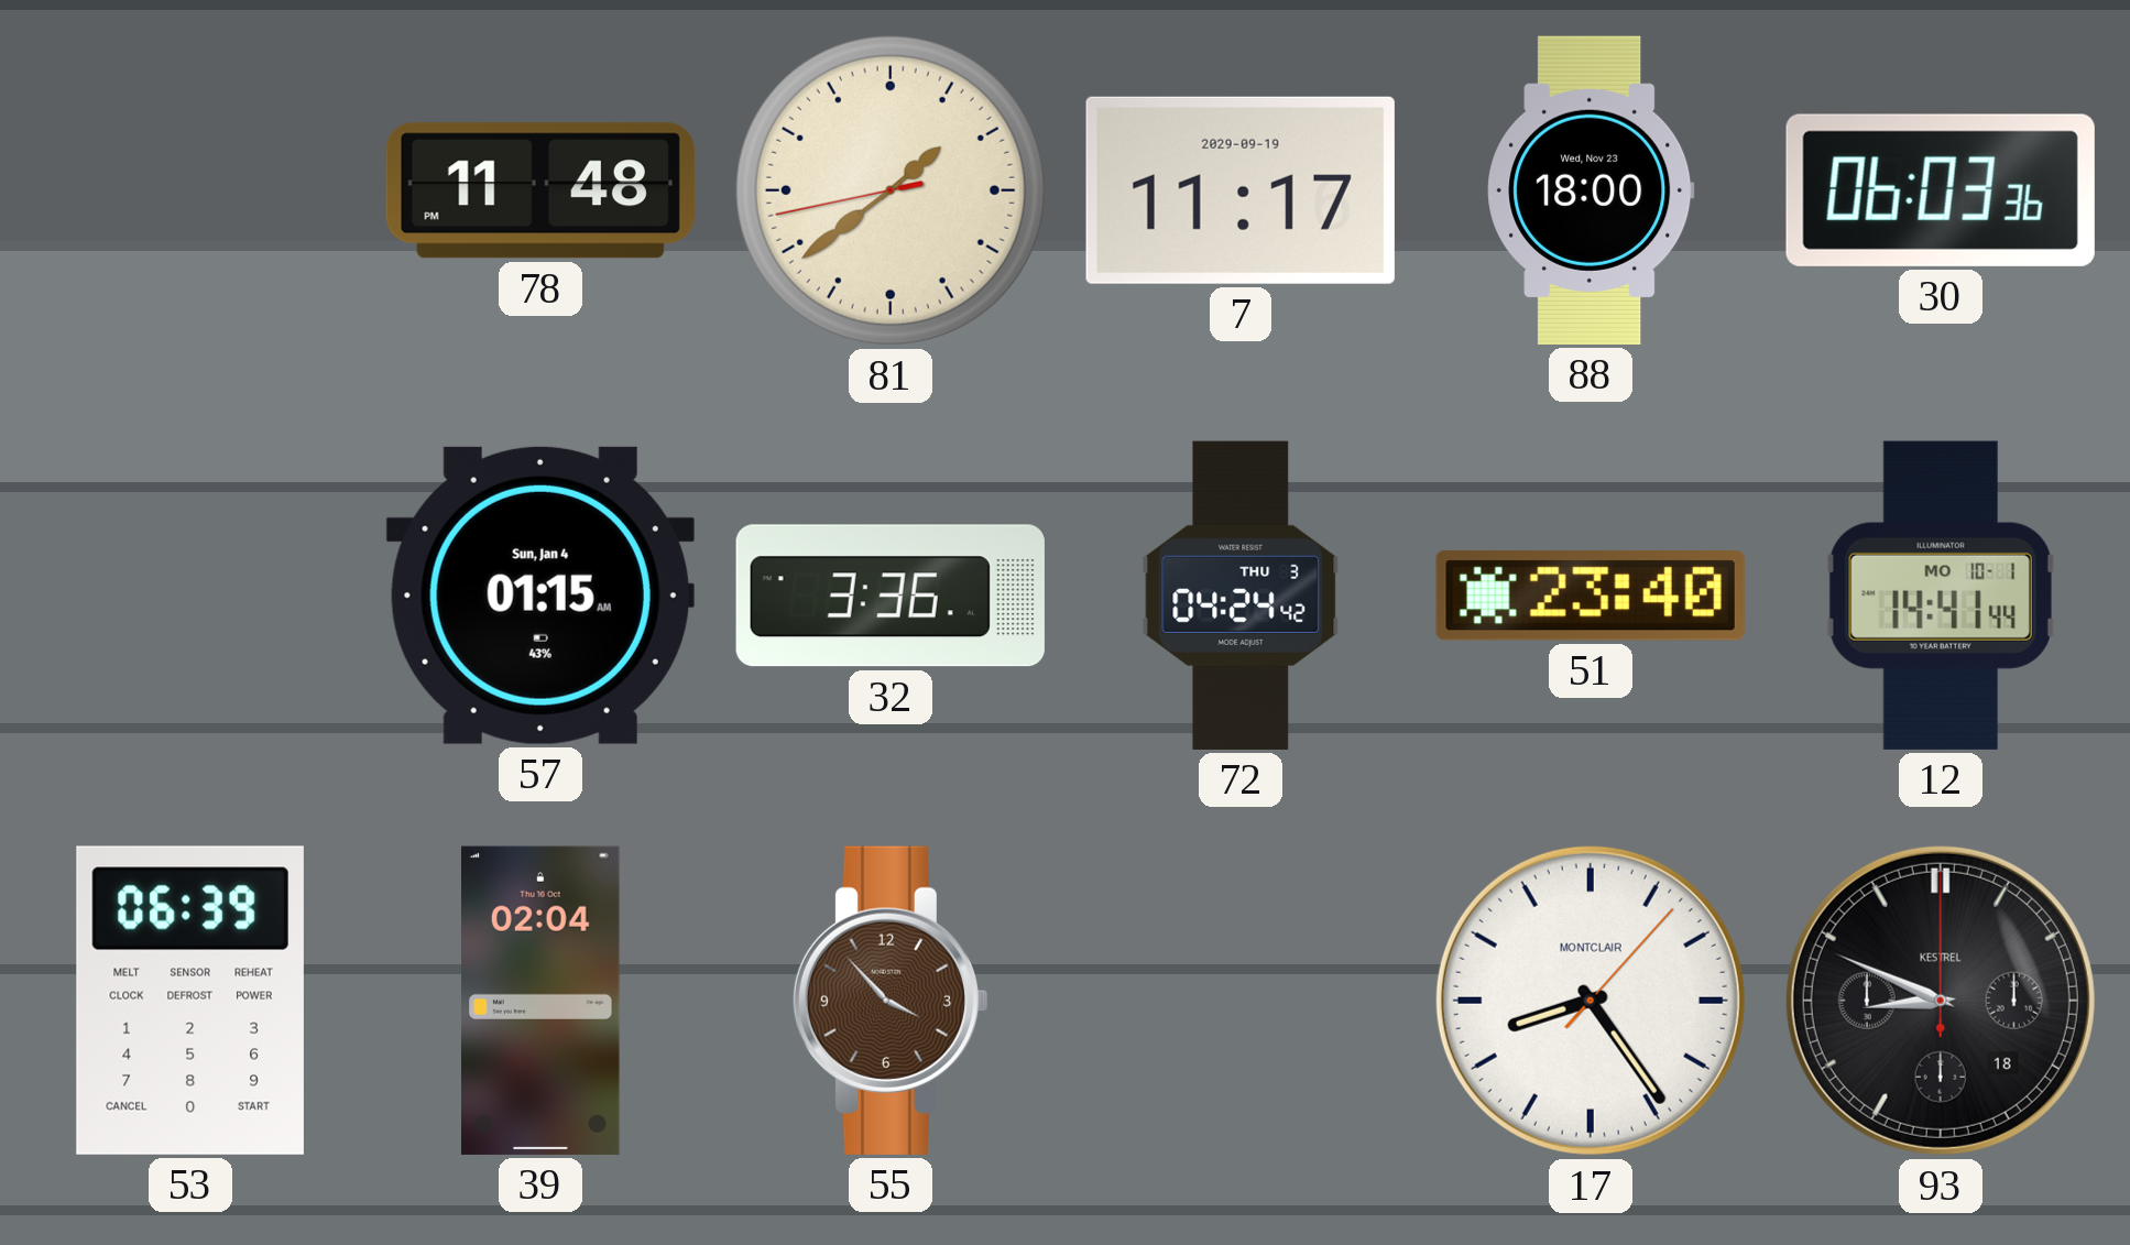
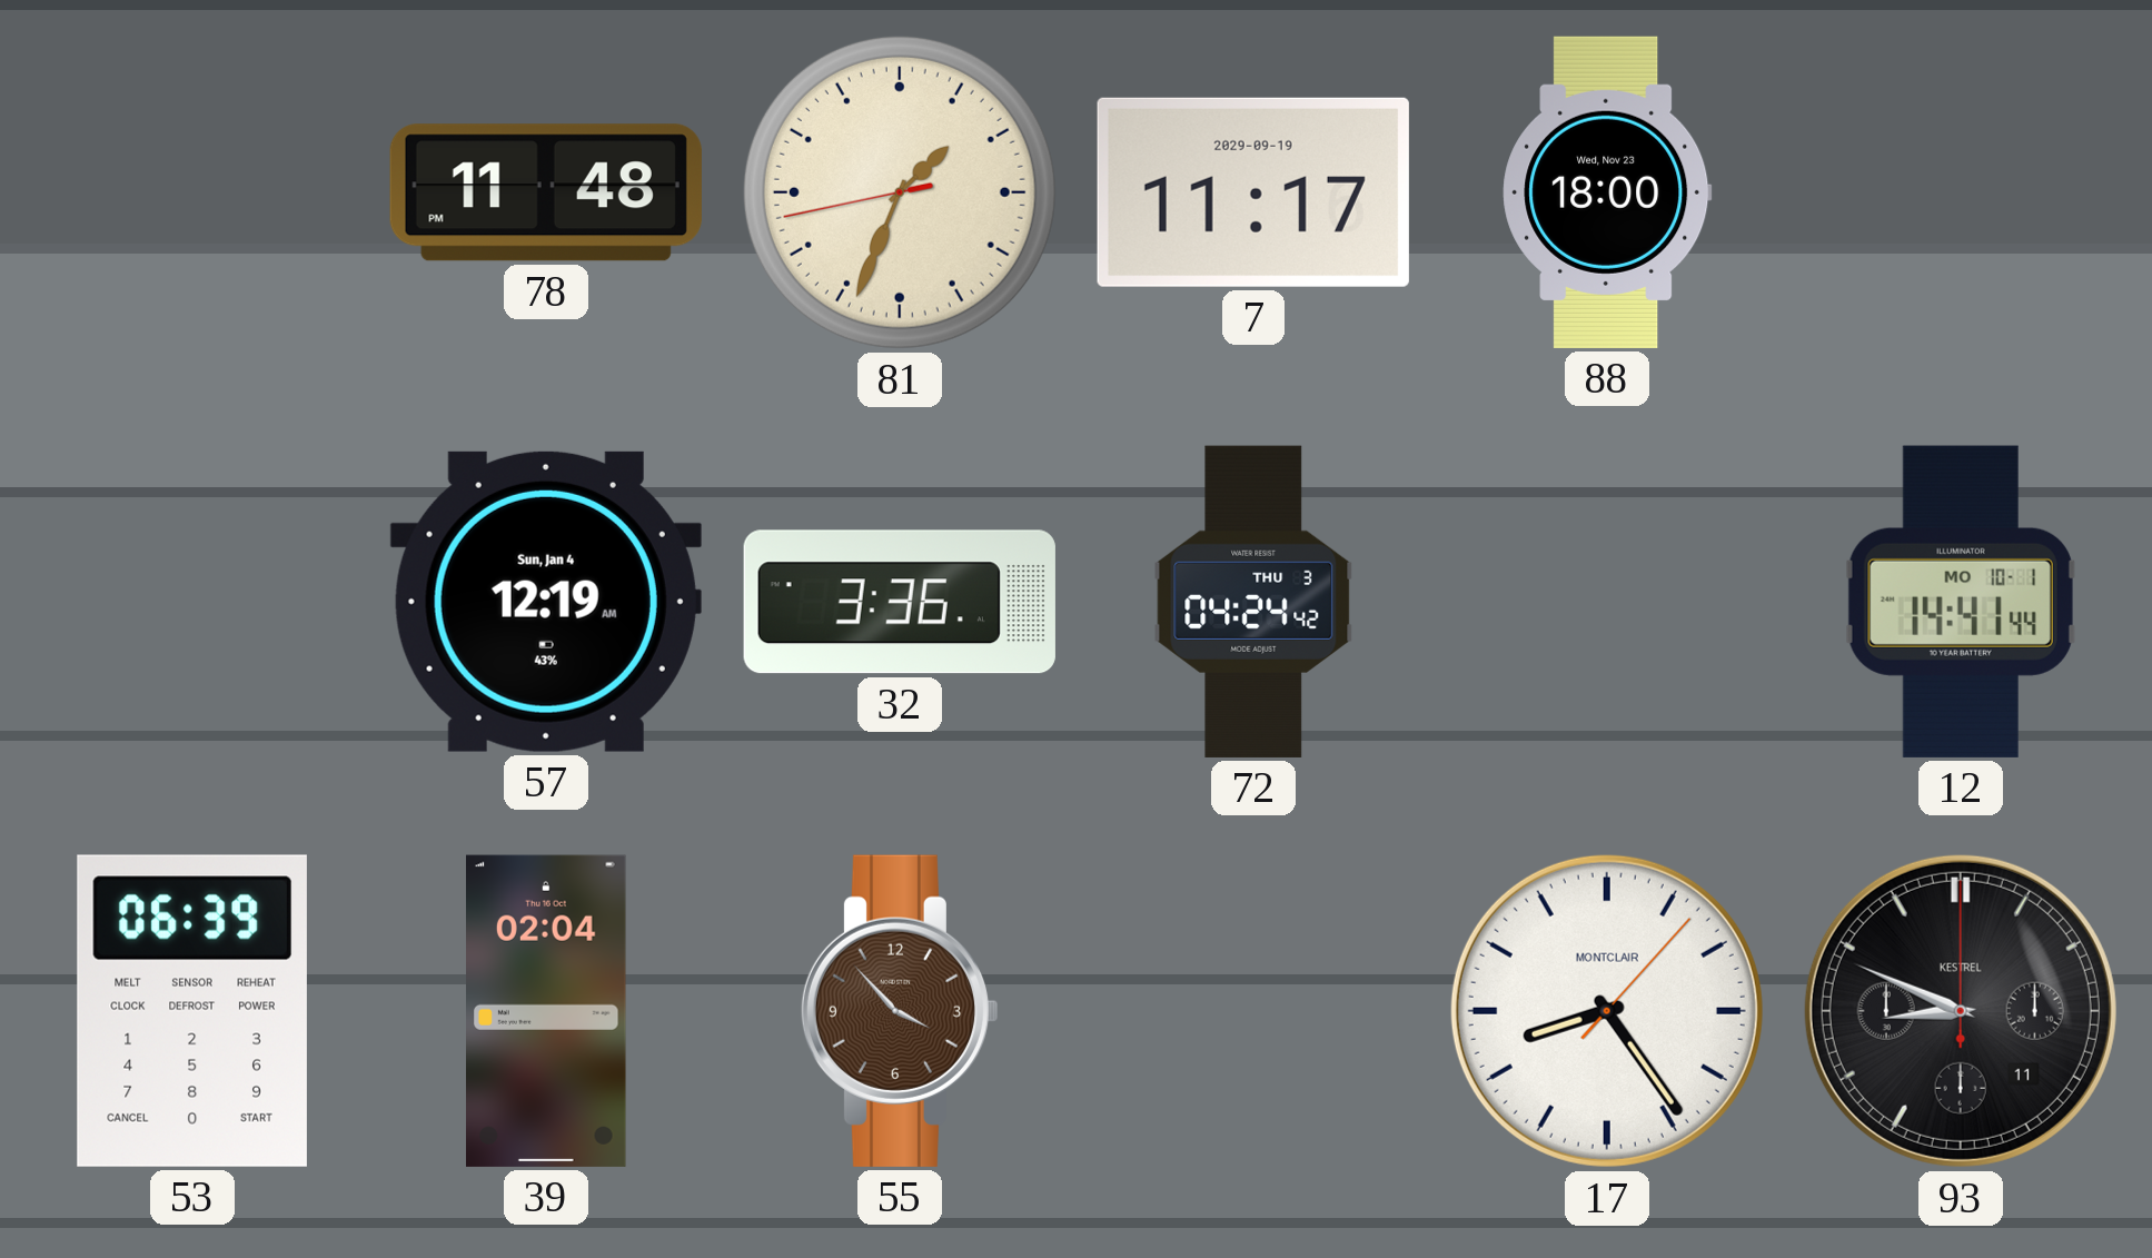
81: 1:38 -> 1:33
30: 06:03 -> none
57: 01:15 -> 12:19
51: 23:40 -> none
93 date: 18 -> 11
